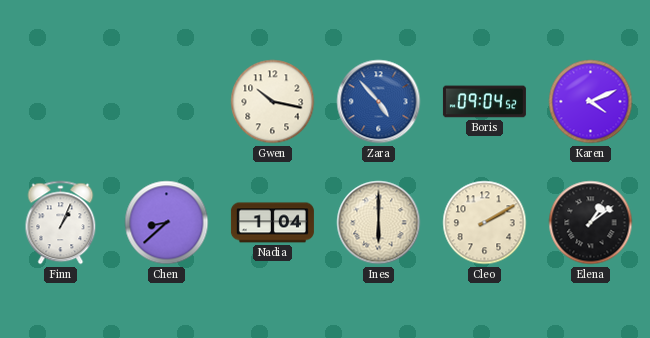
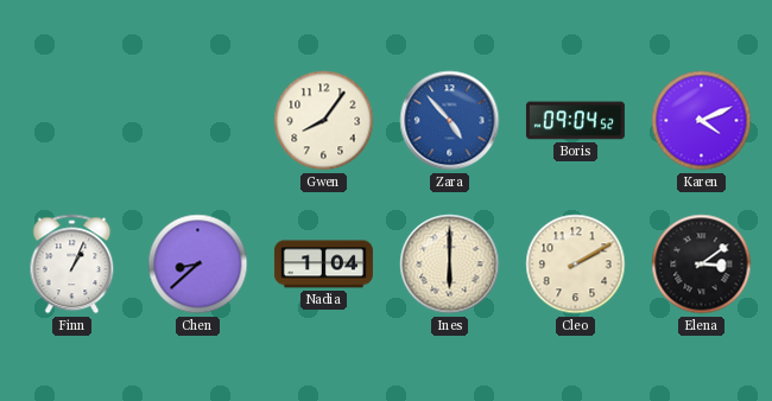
Gwen: 10:17 -> 8:06
Elena: 1:09 -> 3:09
